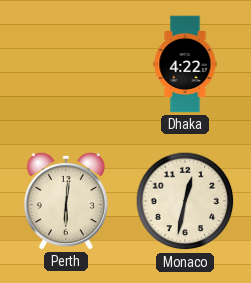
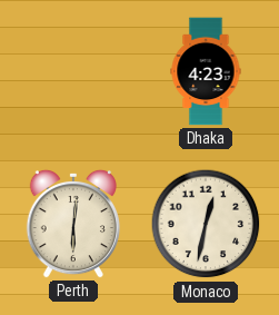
Dhaka: 4:22 -> 4:23
